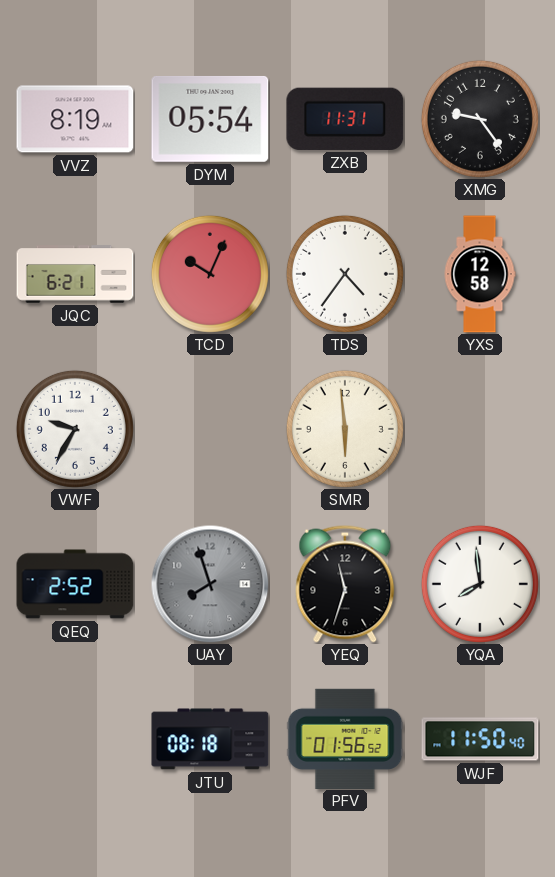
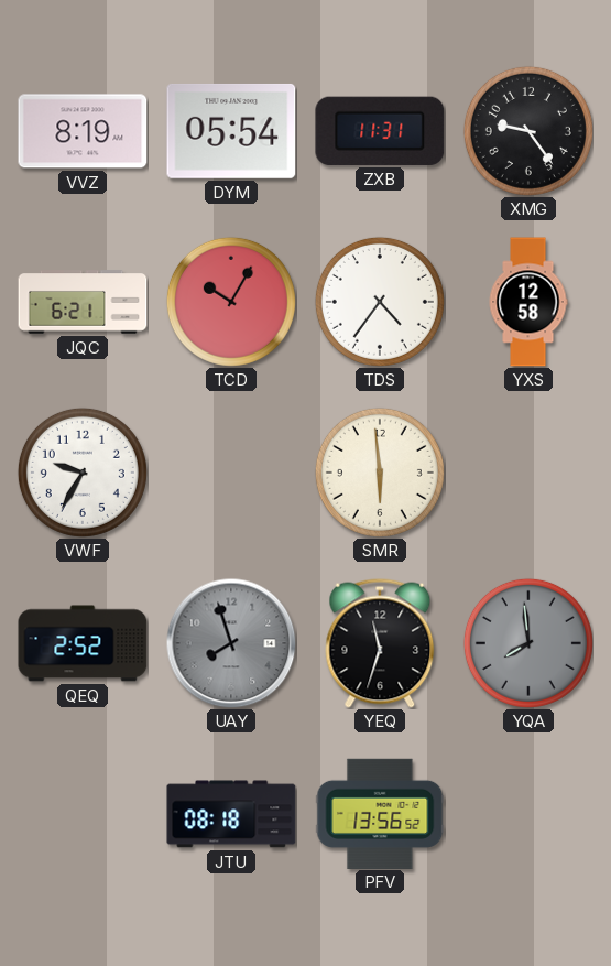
TCD: 10:04 -> 10:05
YQA dial: white -> grey
PFV: 01:56 -> 13:56
WJF: 11:50 -> none
